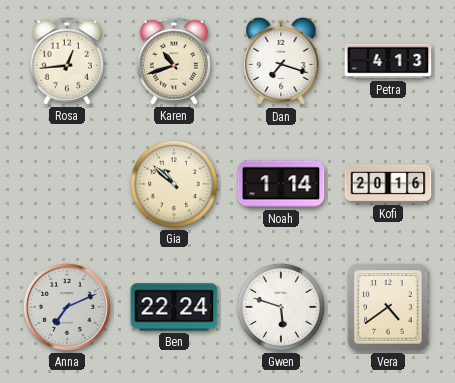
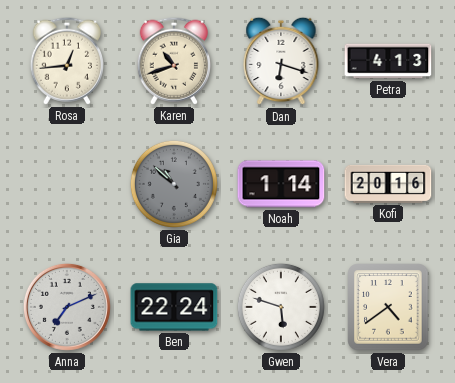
Dan: 7:18 -> 6:18
Gia dial: cream -> grey
